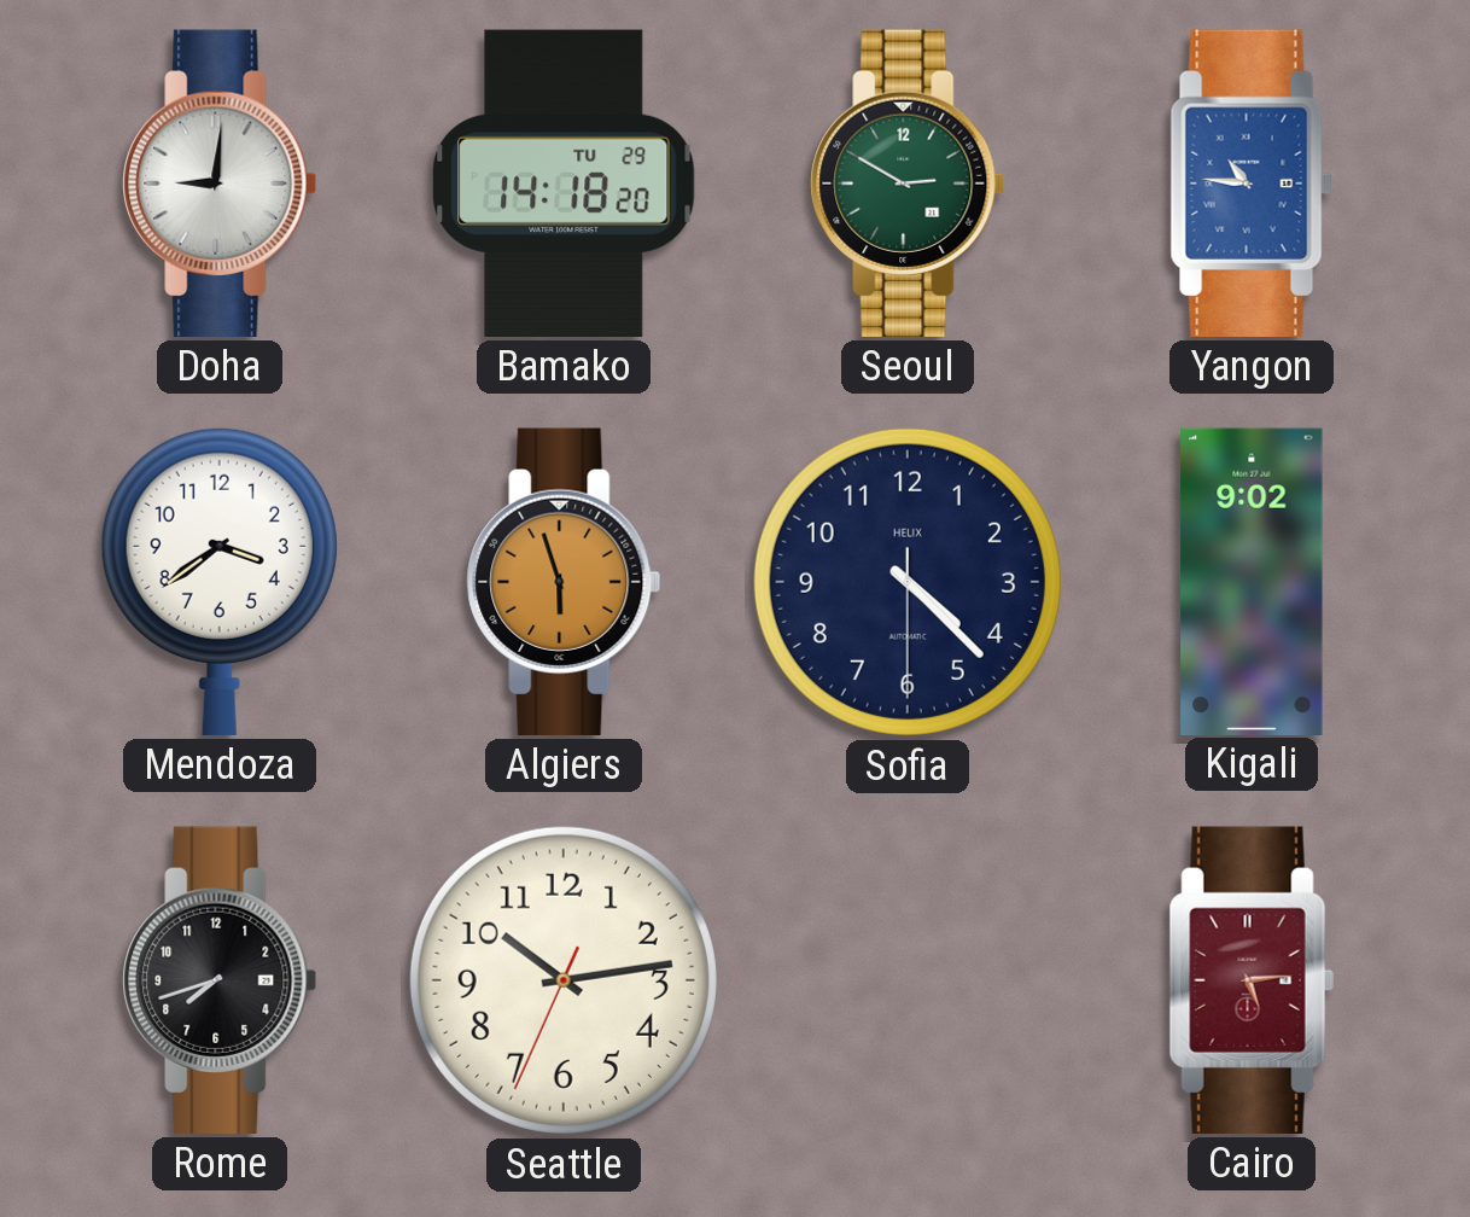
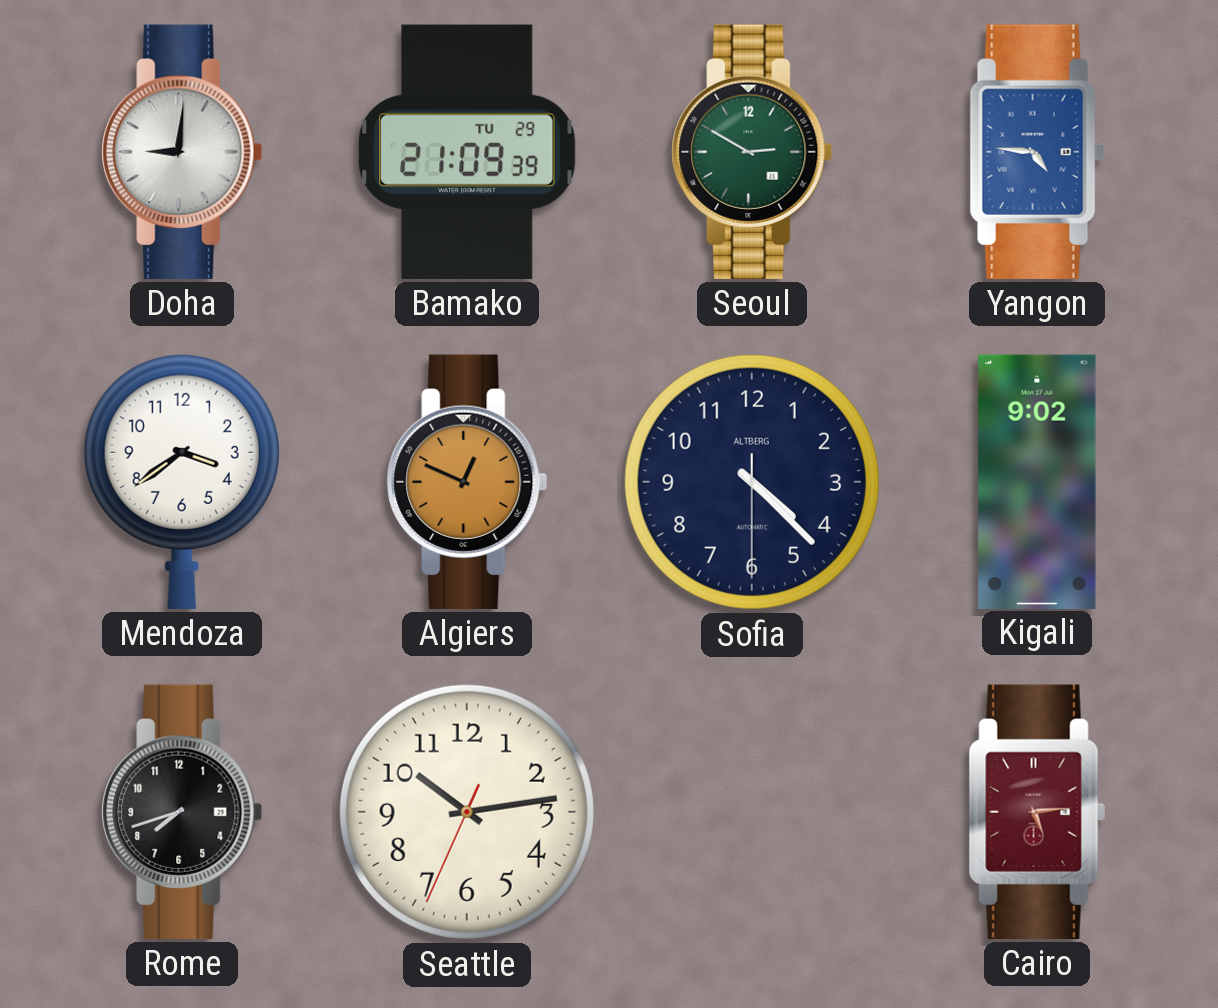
Bamako: 14:18 -> 21:09
Yangon: 10:46 -> 4:46
Algiers: 5:57 -> 12:49
Sofia brand: HELIX -> ALTBERG
